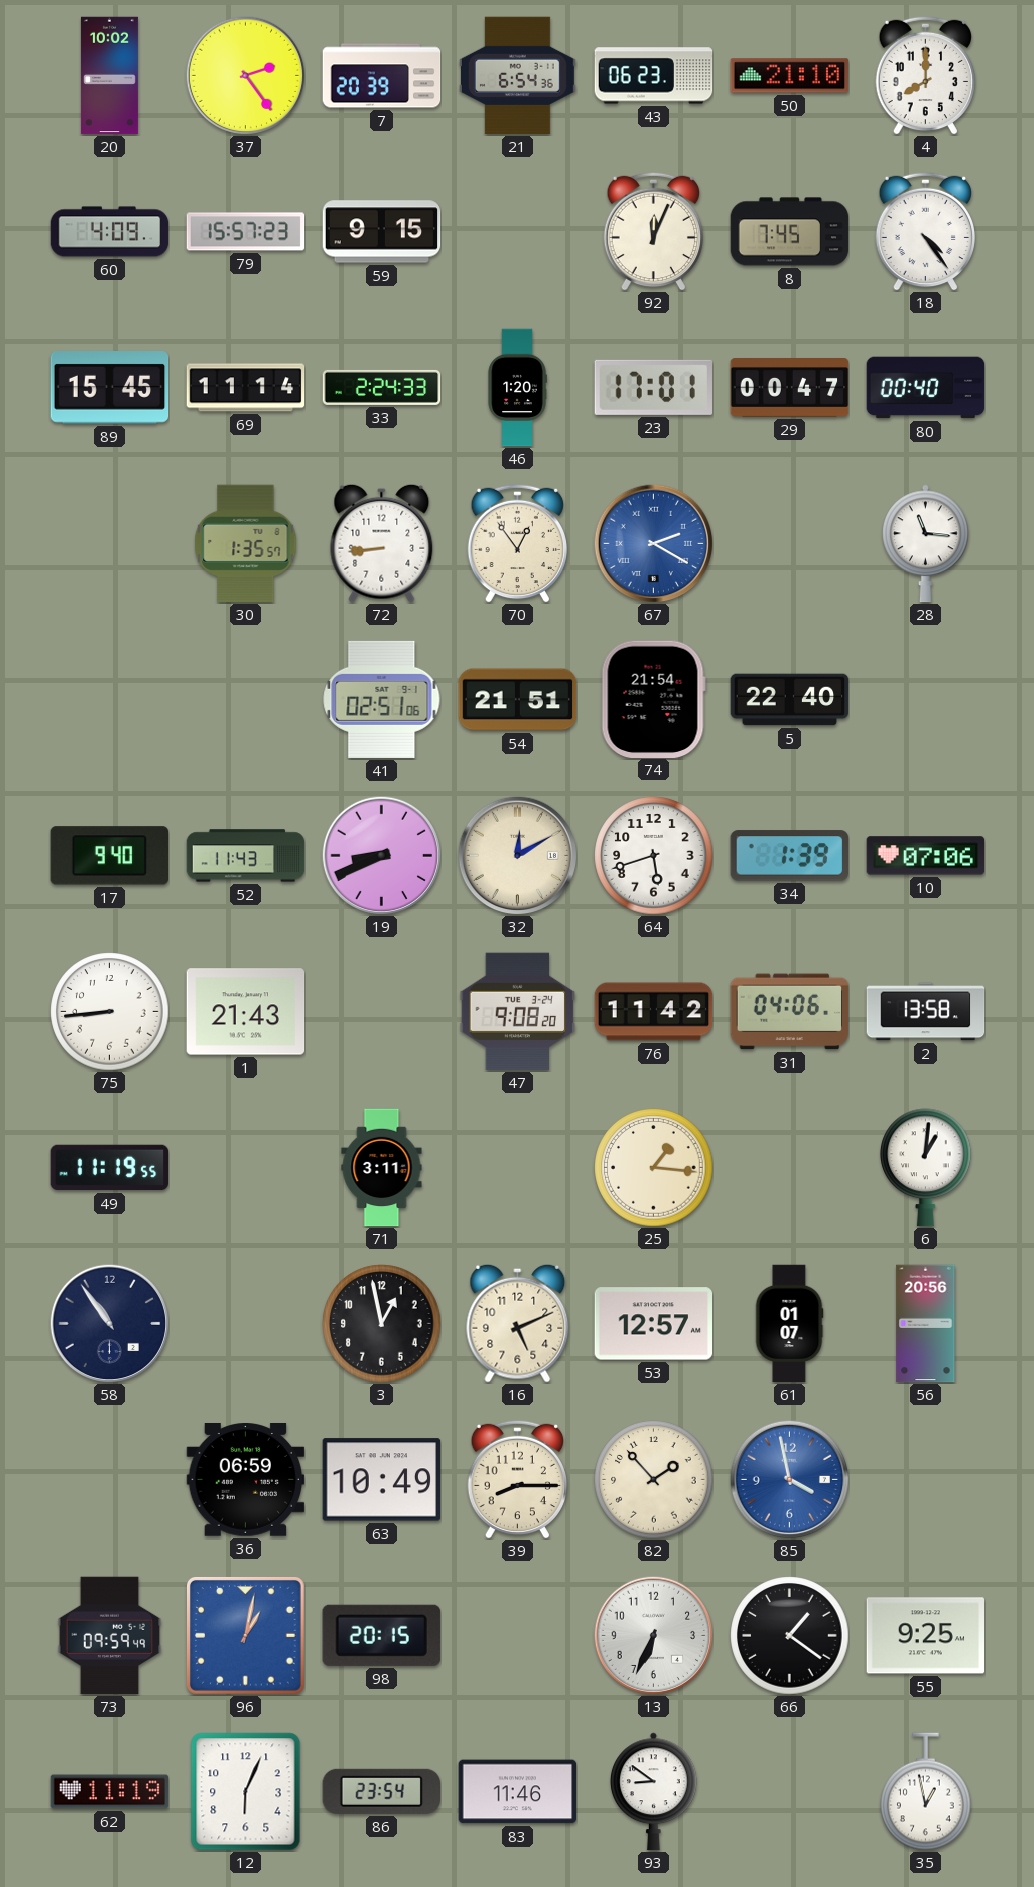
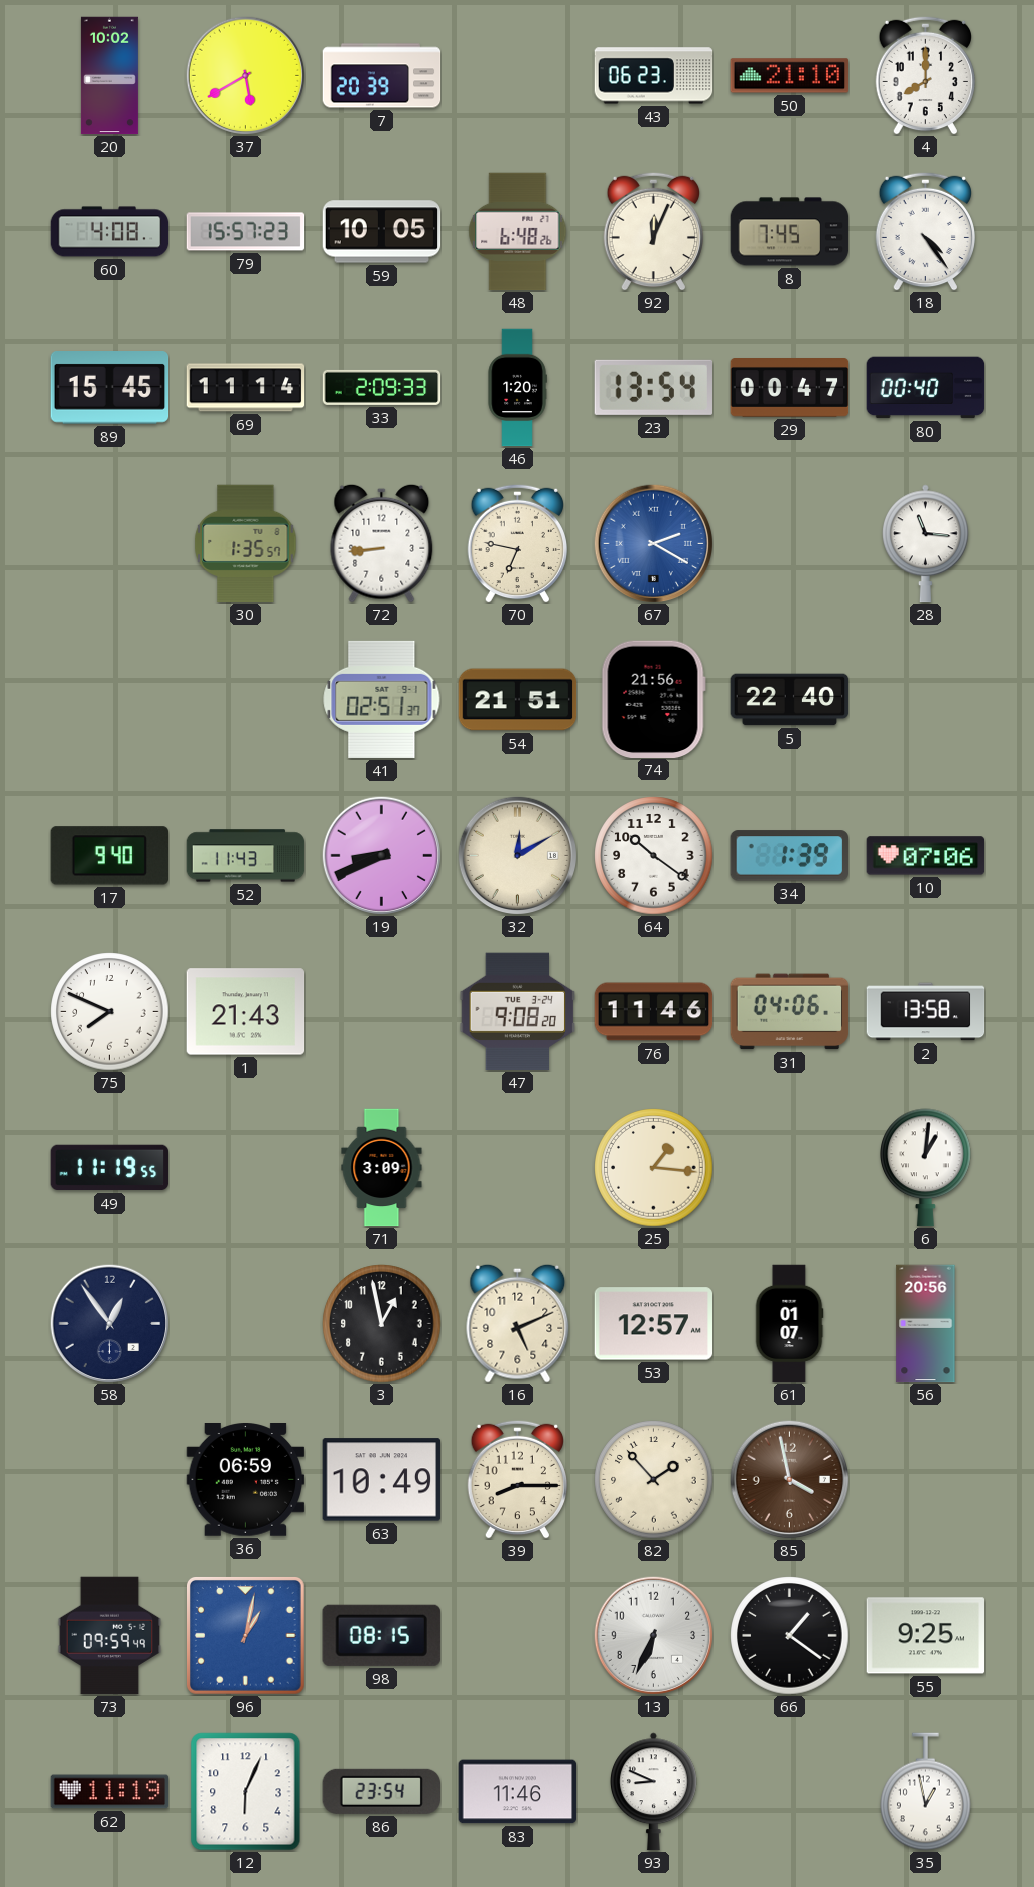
37: 2:24 -> 5:40
21: 6:54 -> none
60: 4:09 -> 4:08
59: 9:15 -> 10:05
48: none -> 6:48
33: 2:24 -> 2:09
23: 17:01 -> 13:54
70: 12:54 -> 6:47
41: 02:51:06 -> 02:51:37
74: 21:54 -> 21:56
64: 5:42 -> 10:21
75: 8:44 -> 7:49
76: 11:42 -> 11:46
71: 3:11 -> 3:09
58: 10:54 -> 12:54
85 dial: blue -> brown
98: 20:15 -> 08:15
93: 8:51 -> 8:49
